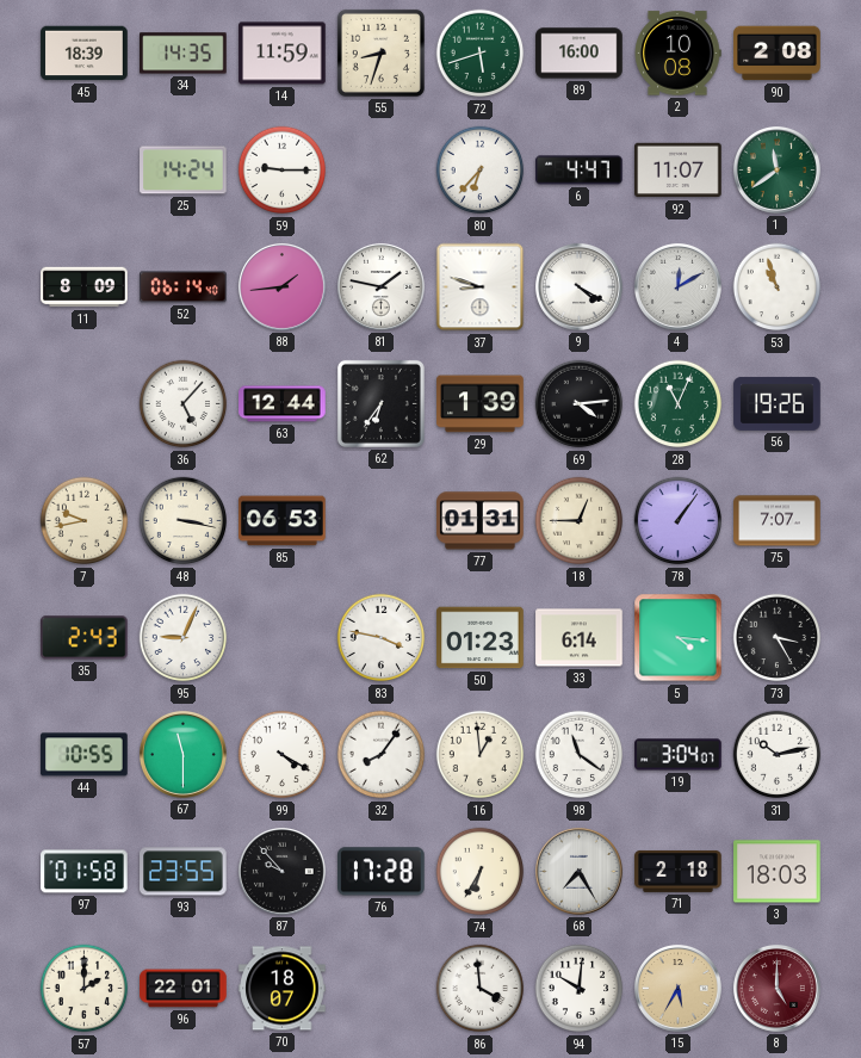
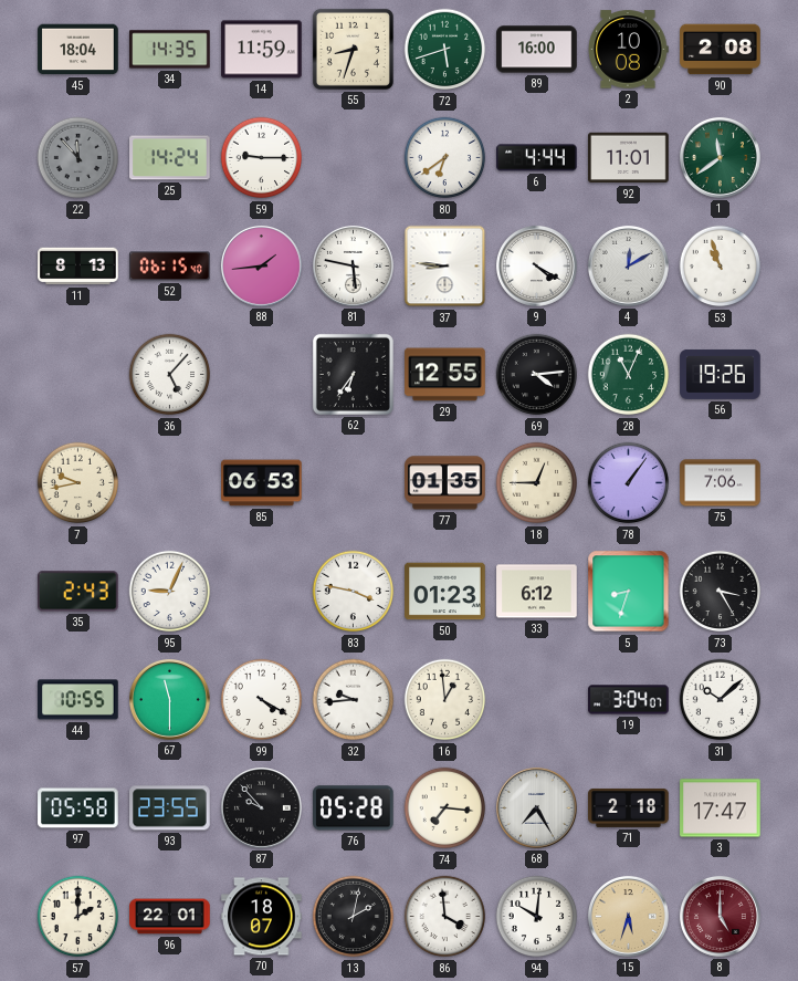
45: 18:39 -> 18:04
22: none -> 11:53
80: 6:37 -> 6:39
6: 4:47 -> 4:44
92: 11:07 -> 11:01
11: 8:09 -> 8:13
52: 06:14 -> 06:15
81: 1:47 -> 5:47
37: 8:48 -> 8:46
63: 12:44 -> none
29: 1:39 -> 12:55
48: 3:17 -> none
77: 01:31 -> 01:35
75: 7:07 -> 7:06
33: 6:14 -> 6:12
5: 4:16 -> 8:33
32: 8:06 -> 9:44
98: 11:21 -> none
31: 10:13 -> 10:08
97: 01:58 -> 05:58
76: 17:28 -> 05:28
74: 6:35 -> 7:16
3: 18:03 -> 17:47
13: none -> 2:02
15: 5:35 -> 5:33
